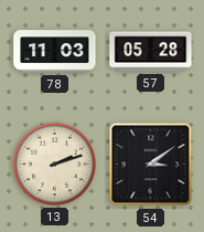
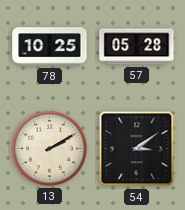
78: 11:03 -> 10:25
13: 2:12 -> 2:10
